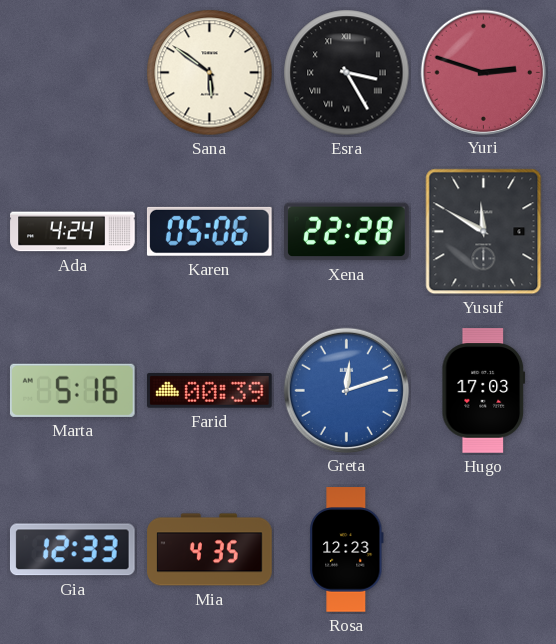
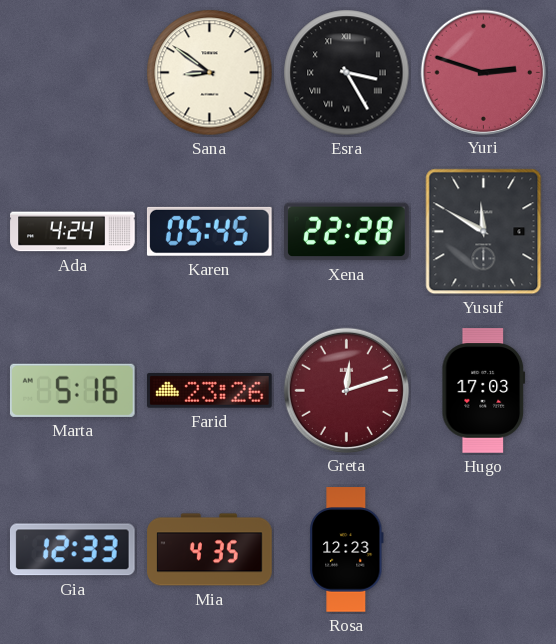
Sana: 5:51 -> 8:51
Karen: 05:06 -> 05:45
Farid: 00:39 -> 23:26
Greta dial: blue -> burgundy
